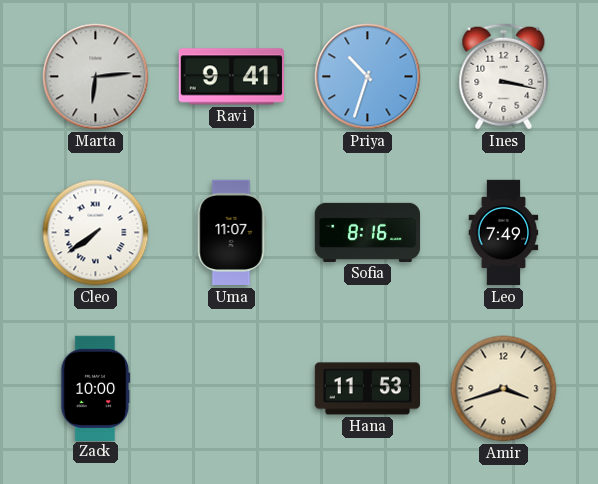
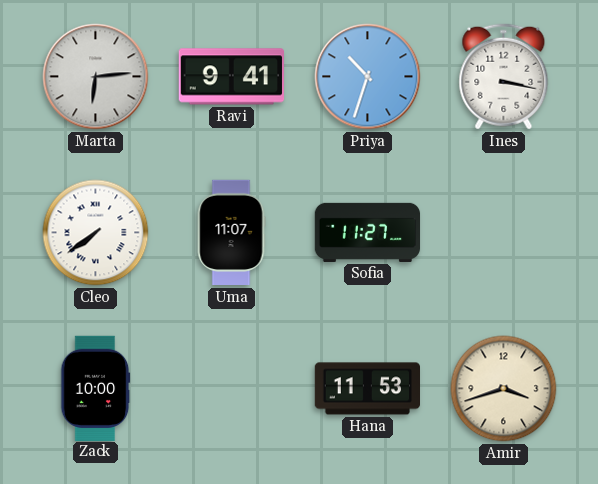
Sofia: 8:16 -> 11:27
Leo: 7:49 -> none
